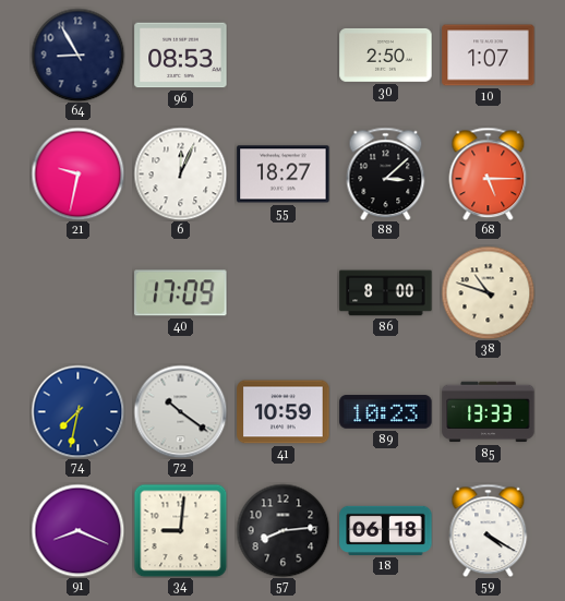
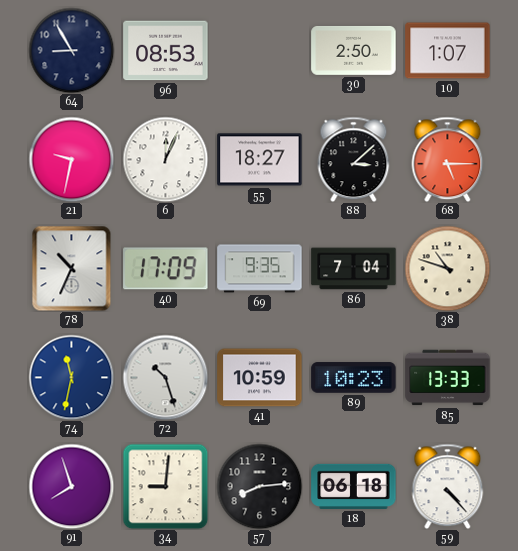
78: none -> 10:34
69: none -> 9:35
86: 8:00 -> 7:04
74: 7:32 -> 11:32
72: 10:21 -> 10:27
91: 8:19 -> 7:57
59: 4:20 -> 4:23
